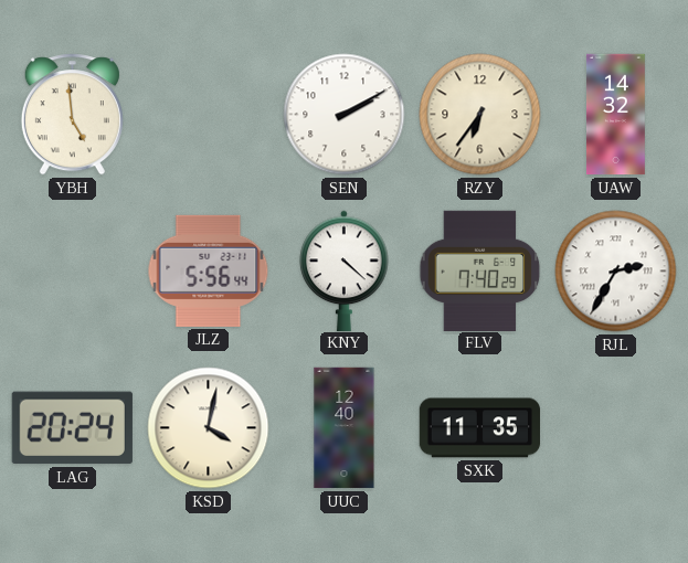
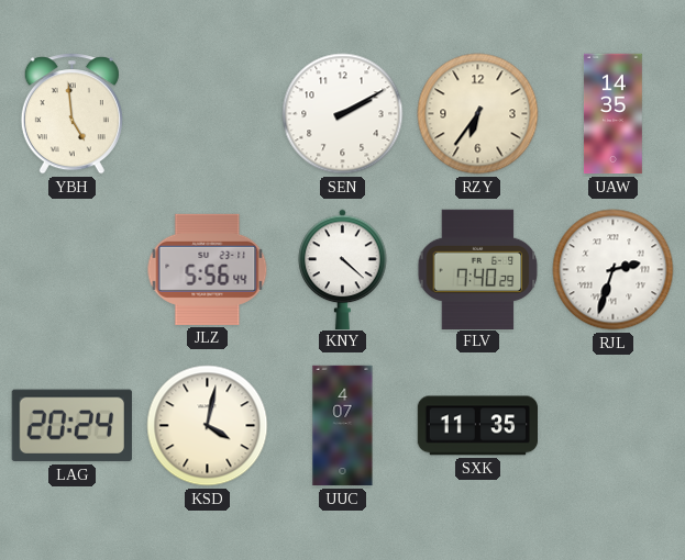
UAW: 14:32 -> 14:35
RJL: 2:35 -> 2:33
UUC: 12:40 -> 4:07
